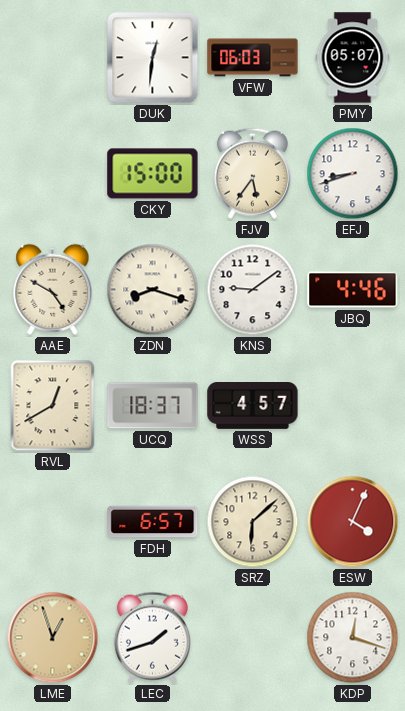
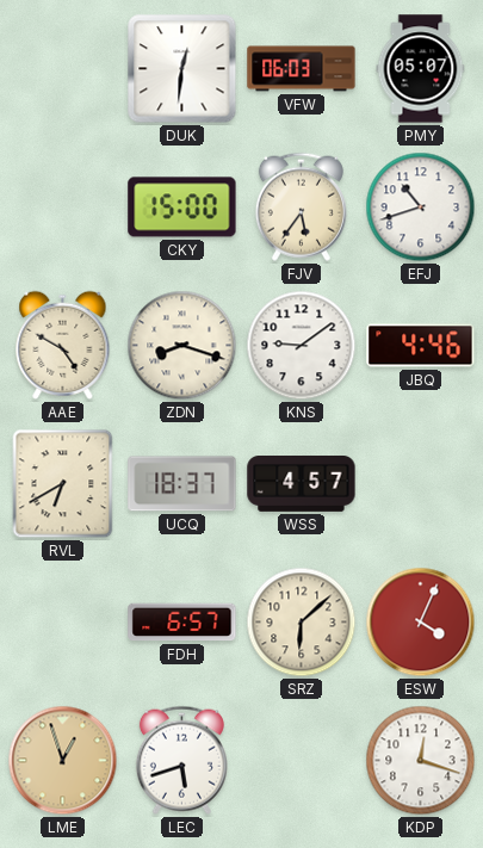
EFJ: 8:42 -> 10:42
RVL: 12:40 -> 6:40
LEC: 1:42 -> 5:42
